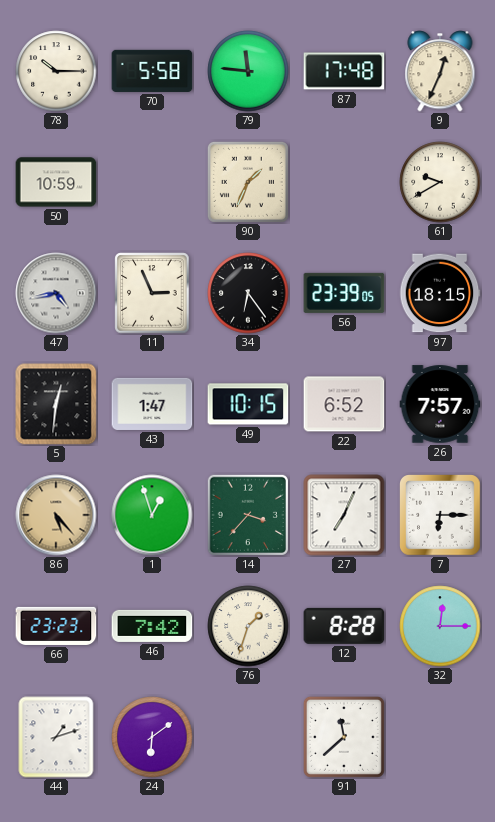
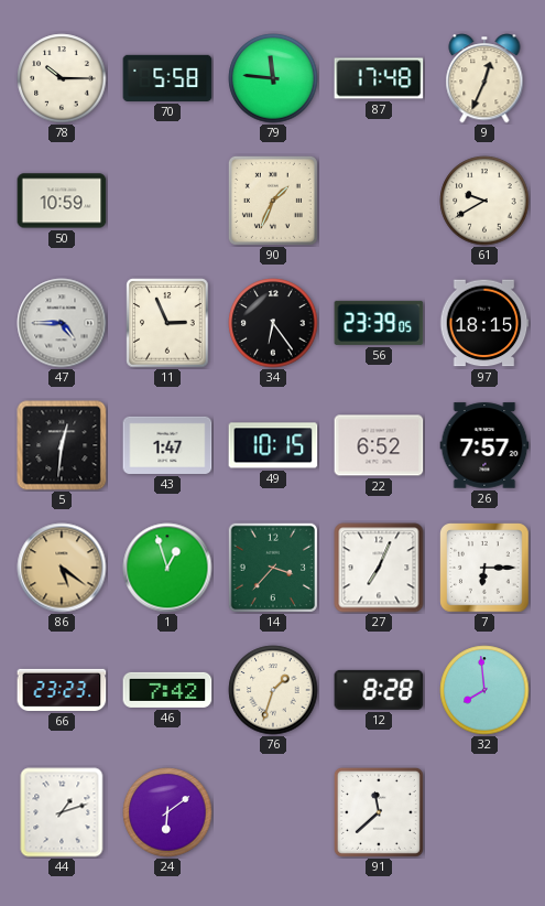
47: 4:43 -> 4:45
86: 5:23 -> 5:21
32: 12:15 -> 7:59
